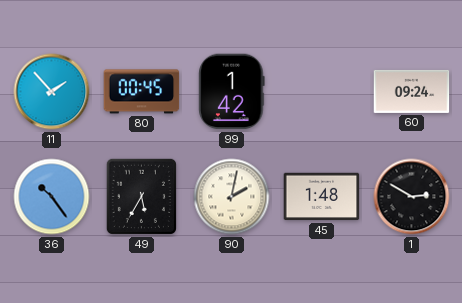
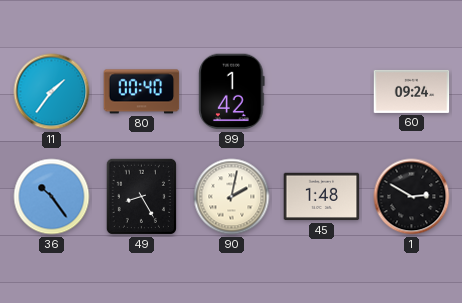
11: 1:53 -> 1:36
80: 00:45 -> 00:40
49: 5:35 -> 8:25
